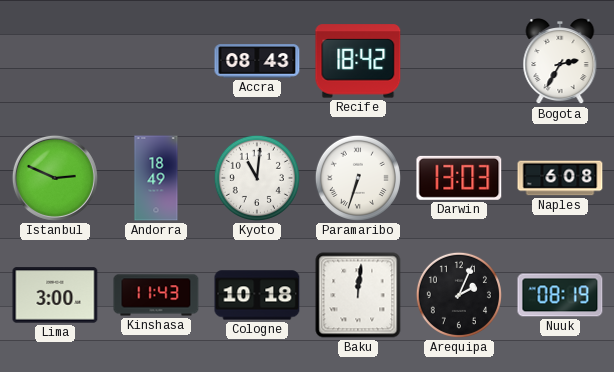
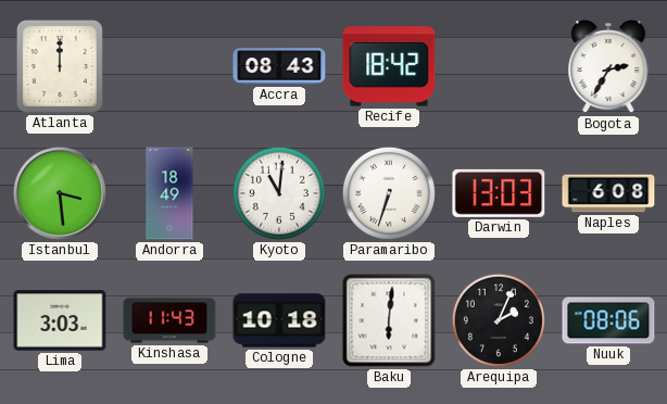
Atlanta: none -> 12:00
Istanbul: 2:49 -> 3:29
Lima: 3:00 -> 3:03
Baku: 12:01 -> 6:01
Nuuk: 08:19 -> 08:06
